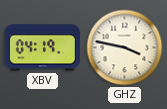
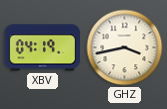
GHZ: 3:47 -> 3:43
